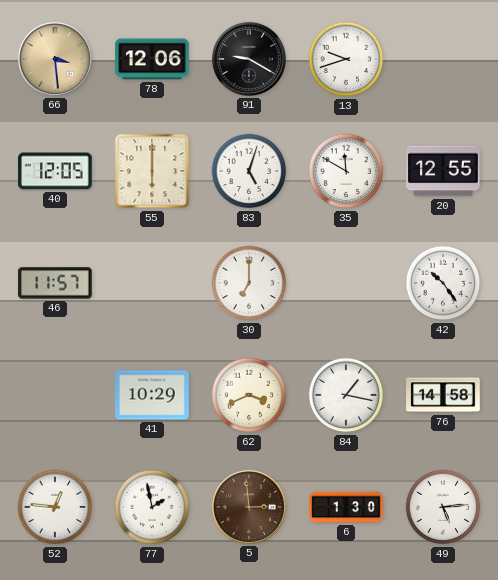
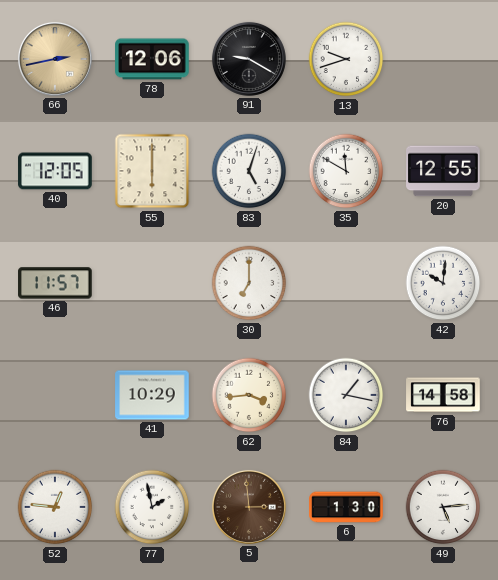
66: 3:29 -> 2:43
42: 10:24 -> 10:01
62: 3:41 -> 3:44
